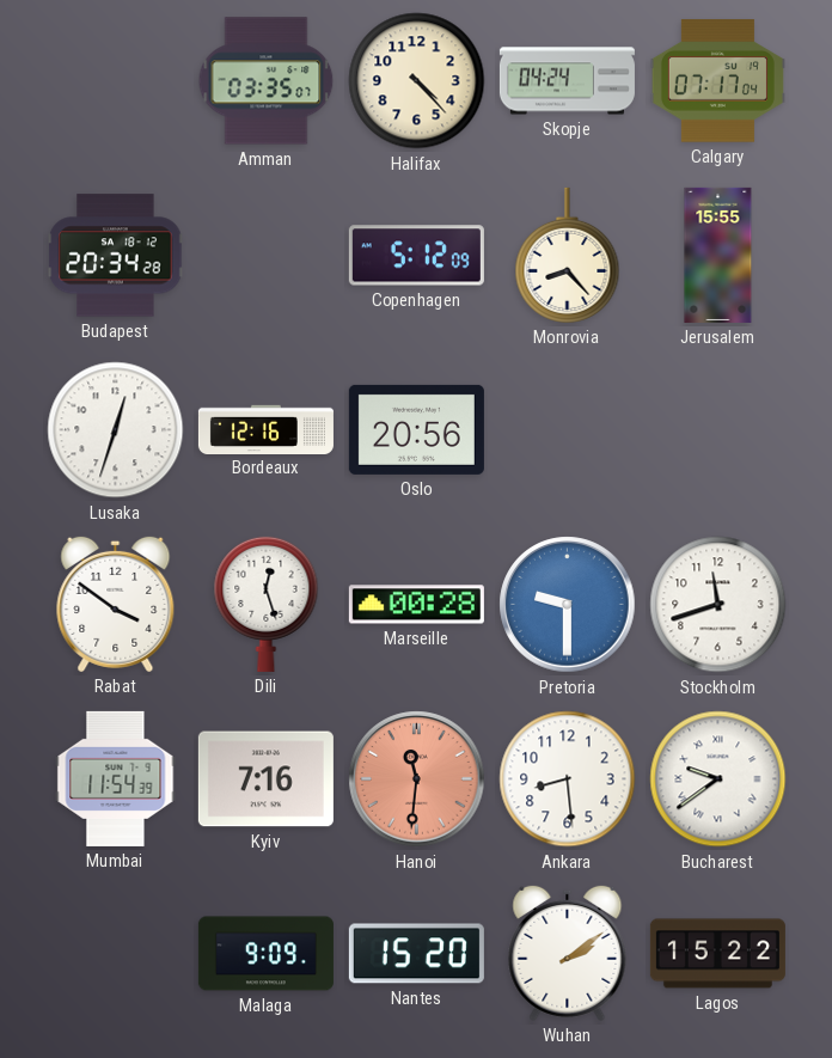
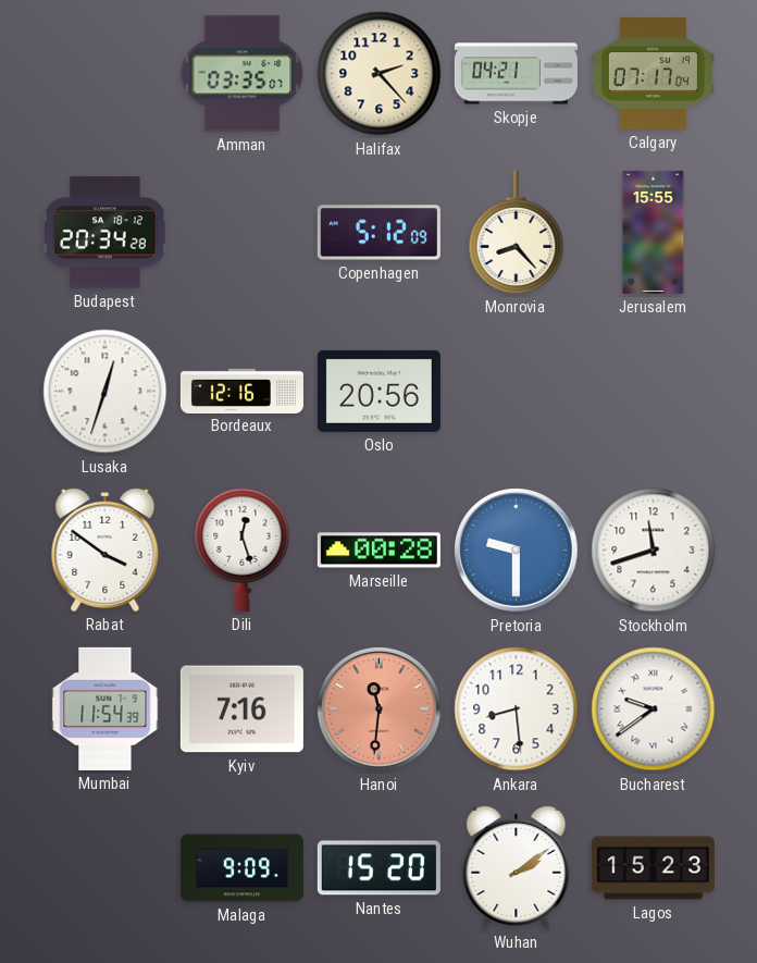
Halifax: 4:23 -> 2:23
Skopje: 04:24 -> 04:21
Lagos: 15:22 -> 15:23
